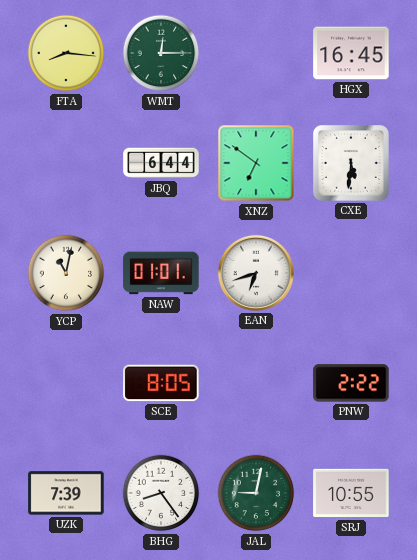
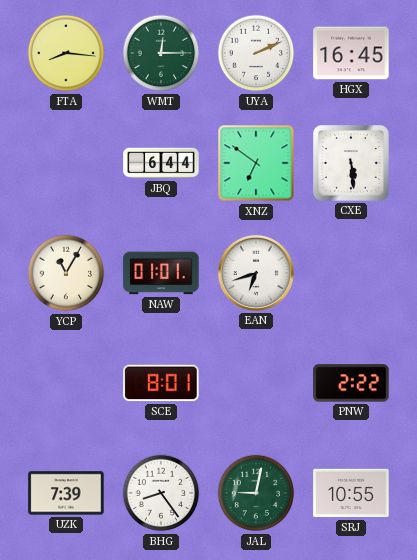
UYA: none -> 2:11
CXE: 5:31 -> 5:29
YCP: 11:02 -> 11:05
SCE: 8:05 -> 8:01
